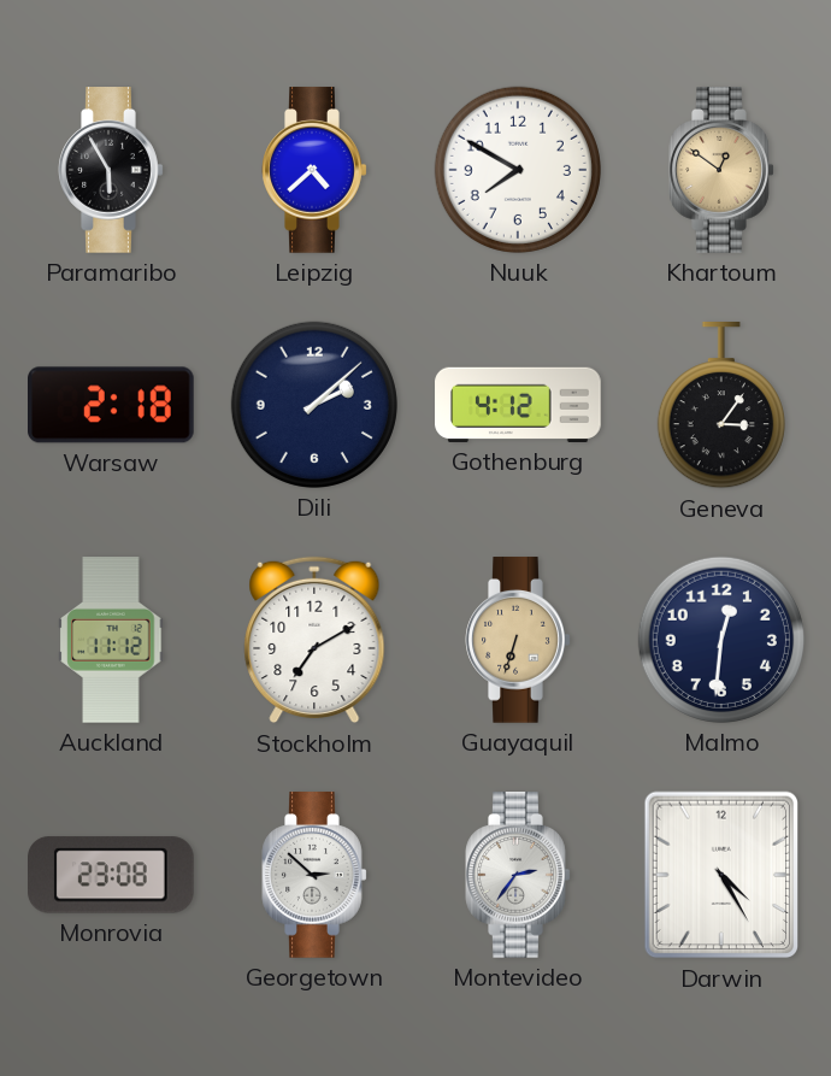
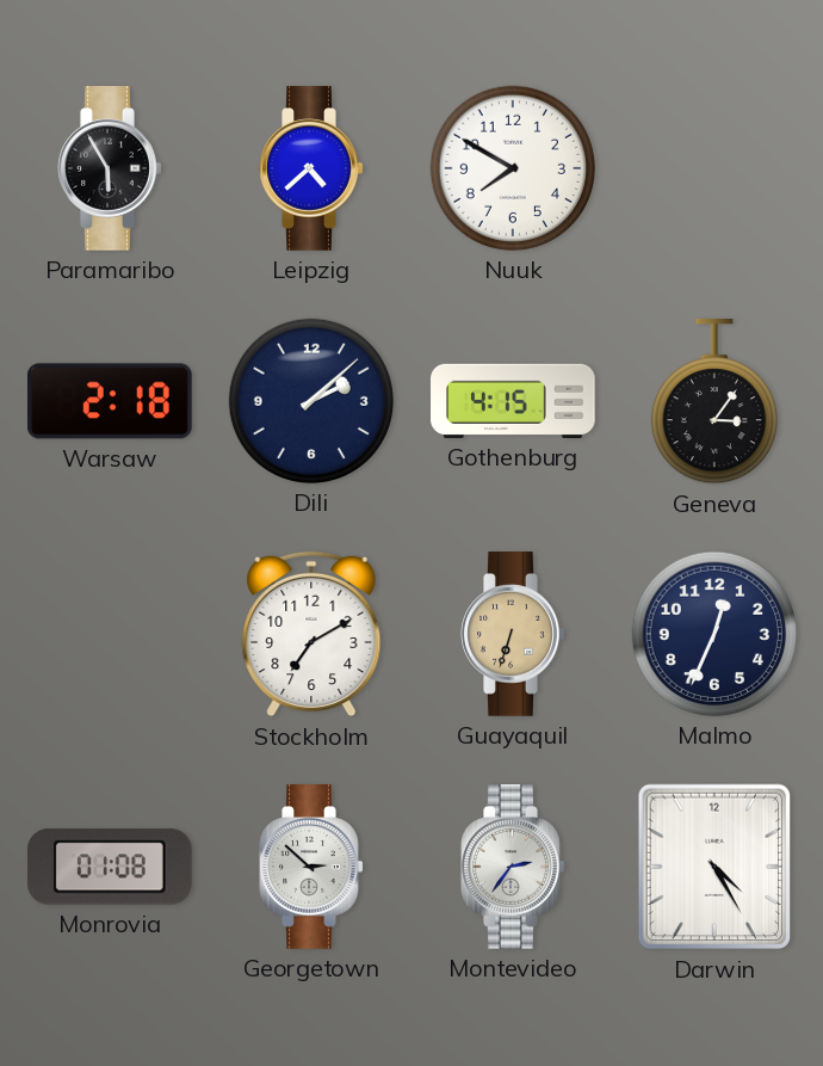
Khartoum: 12:51 -> none
Gothenburg: 4:12 -> 4:15
Auckland: 11:12 -> none
Malmo: 12:31 -> 12:34
Monrovia: 23:08 -> 01:08
